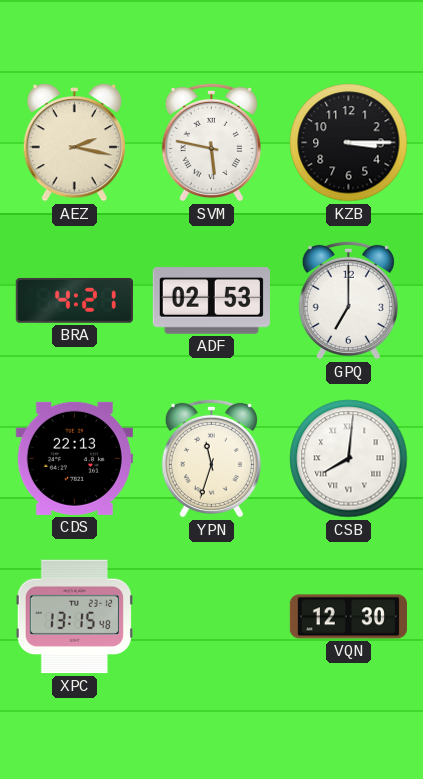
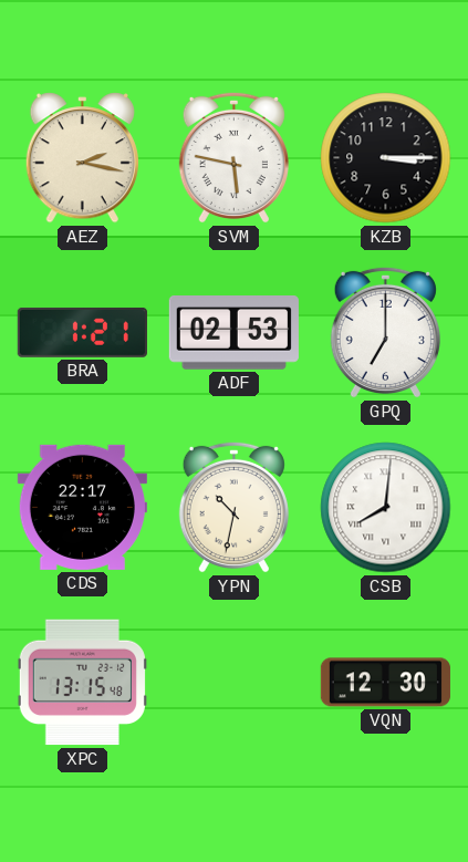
BRA: 4:21 -> 1:21
CDS: 22:13 -> 22:17
YPN: 11:33 -> 10:32
